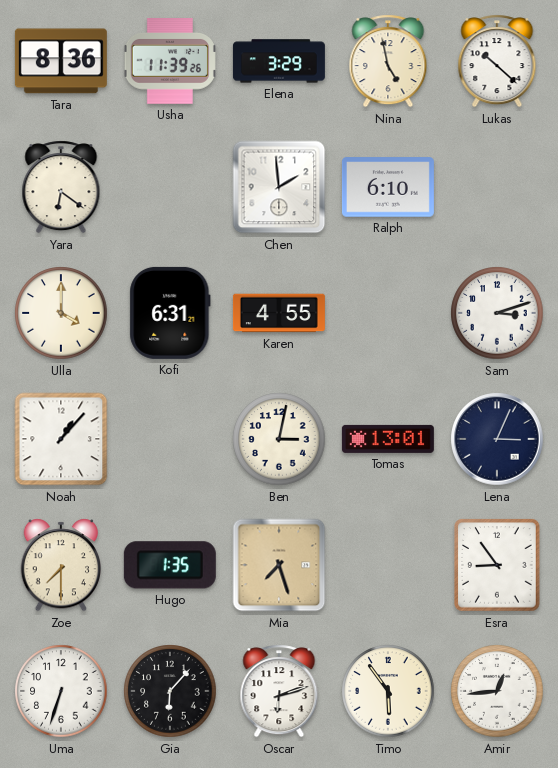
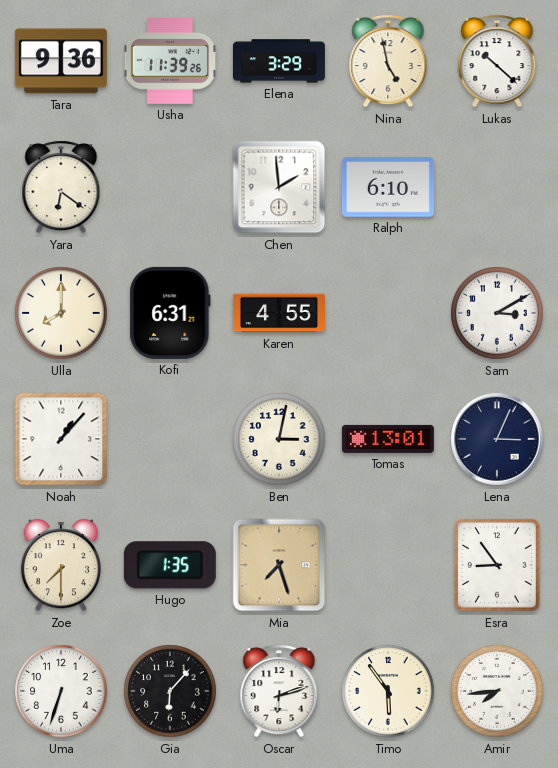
Tara: 8:36 -> 9:36
Ulla: 4:00 -> 8:00
Sam: 3:12 -> 3:10
Amir: 12:44 -> 7:44
